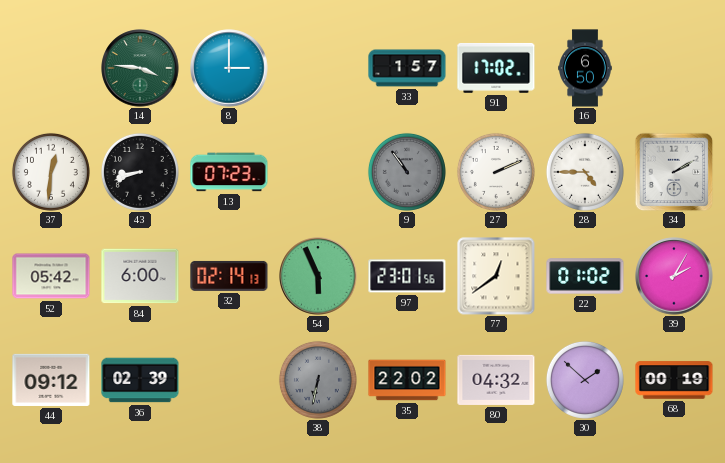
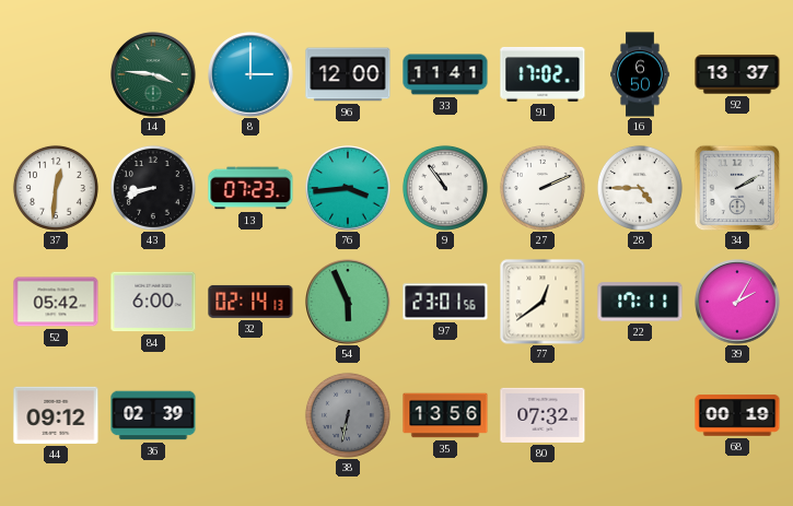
96: none -> 12:00
33: 1:57 -> 11:41
92: none -> 13:37
76: none -> 3:44
9 dial: grey -> white
22: 01:02 -> 17:11
35: 22:02 -> 13:56
80: 04:32 -> 07:32
30: 1:52 -> none
